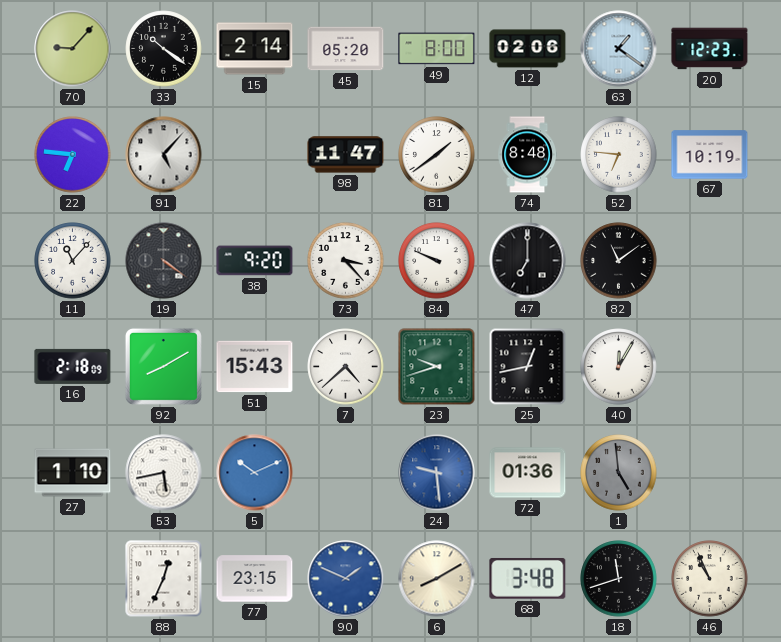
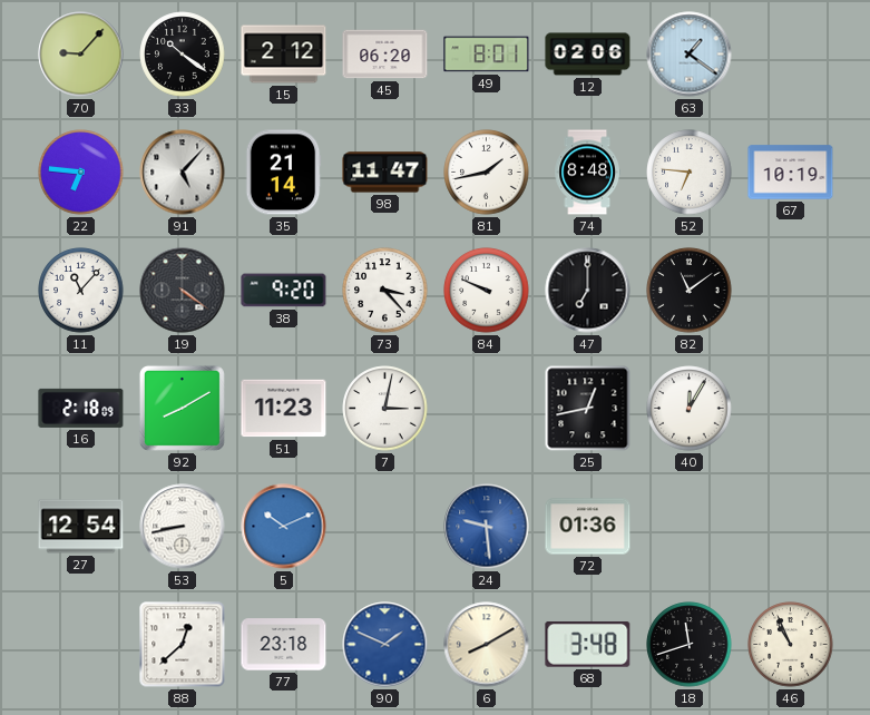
15: 2:14 -> 2:12
45: 05:20 -> 06:20
49: 8:00 -> 8:01
20: 12:23 -> none
35: none -> 21:14
81: 1:39 -> 1:43
51: 15:43 -> 11:23
7: 4:38 -> 3:02
23: 9:42 -> none
27: 1:10 -> 12:54
53: 5:43 -> 8:43
1: 4:59 -> none
88: 12:34 -> 12:38
77: 23:15 -> 23:18
